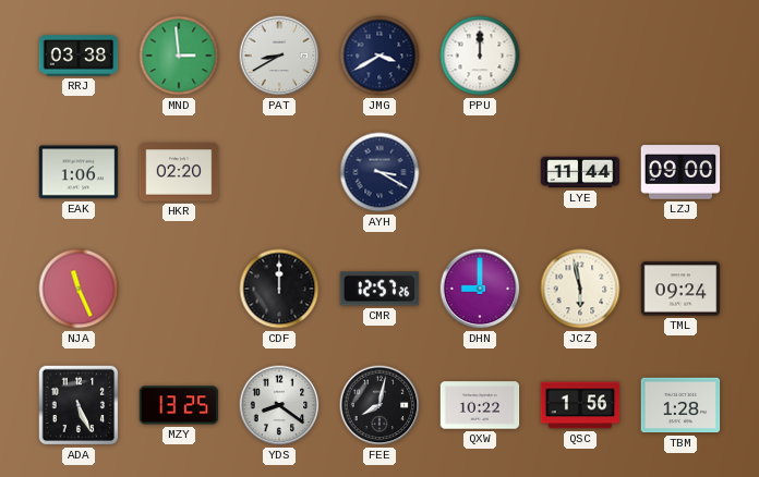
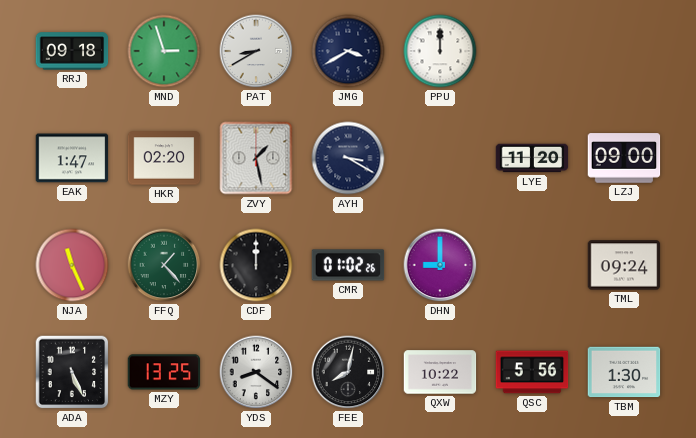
RRJ: 03:38 -> 09:18
MND: 2:59 -> 2:57
EAK: 1:06 -> 1:47
ZVY: none -> 1:28
LYE: 11:44 -> 11:20
FFQ: none -> 1:23
CMR: 12:57 -> 01:02
JCZ: 5:58 -> none
QSC: 1:56 -> 5:56
TBM: 1:28 -> 1:30
